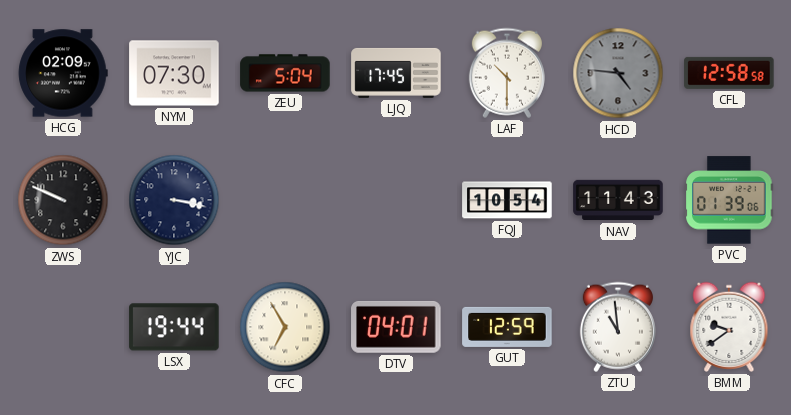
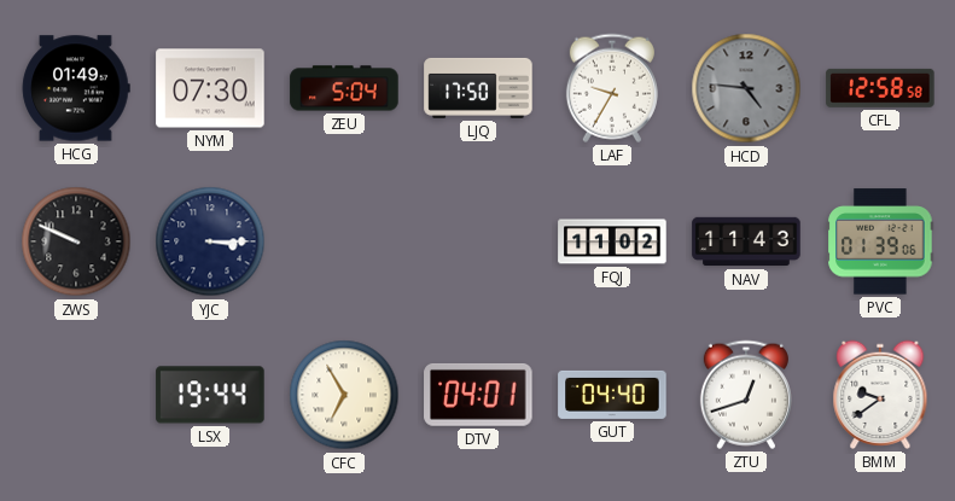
HCG: 02:09 -> 01:49
LJQ: 17:45 -> 17:50
LAF: 10:30 -> 9:35
YJC: 3:17 -> 3:15
FQJ: 10:54 -> 11:02
GUT: 12:59 -> 04:40
ZTU: 10:59 -> 12:42
